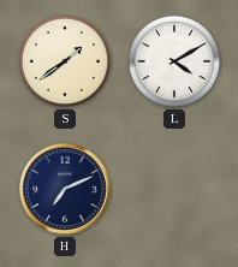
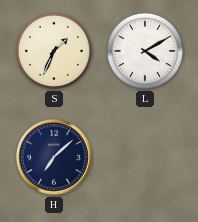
S: 1:39 -> 1:34
H: 7:11 -> 7:08
